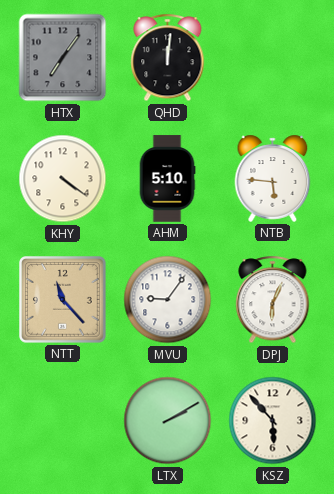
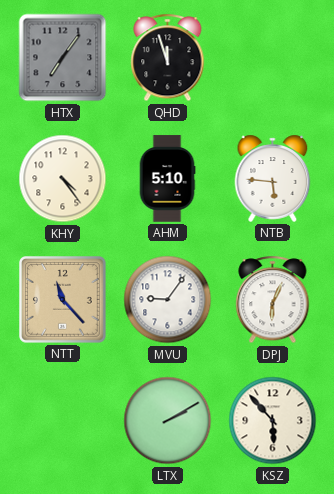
QHD: 12:01 -> 11:57
KHY: 4:21 -> 4:24
